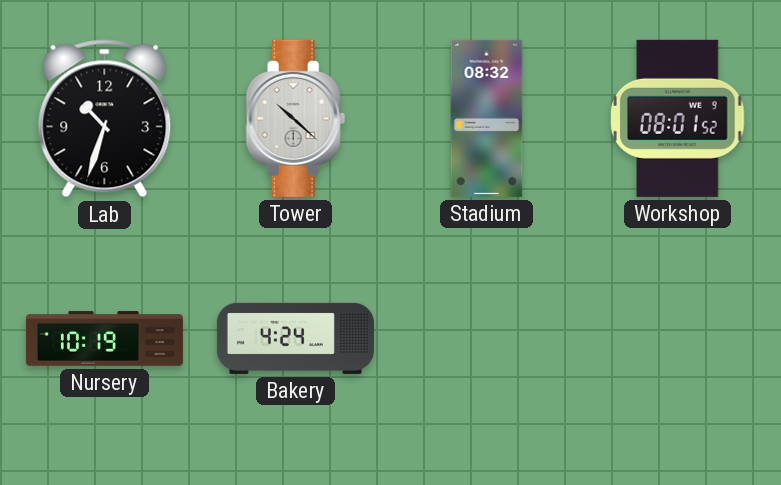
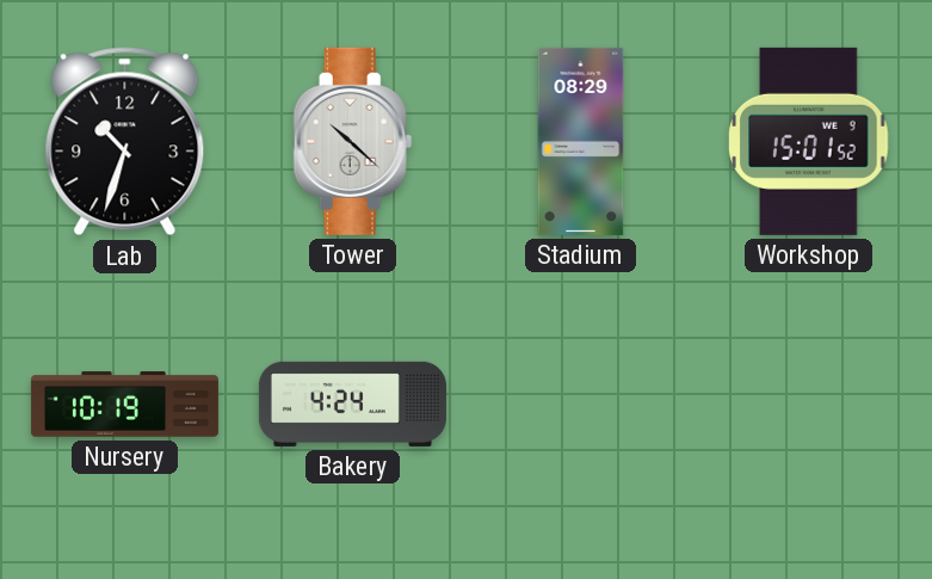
Stadium: 08:32 -> 08:29
Workshop: 08:01 -> 15:01
